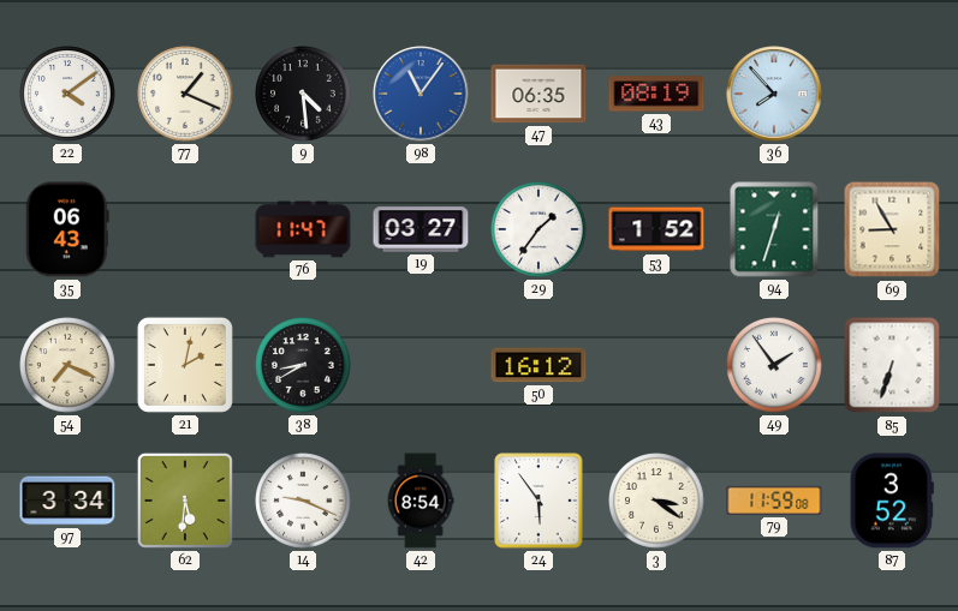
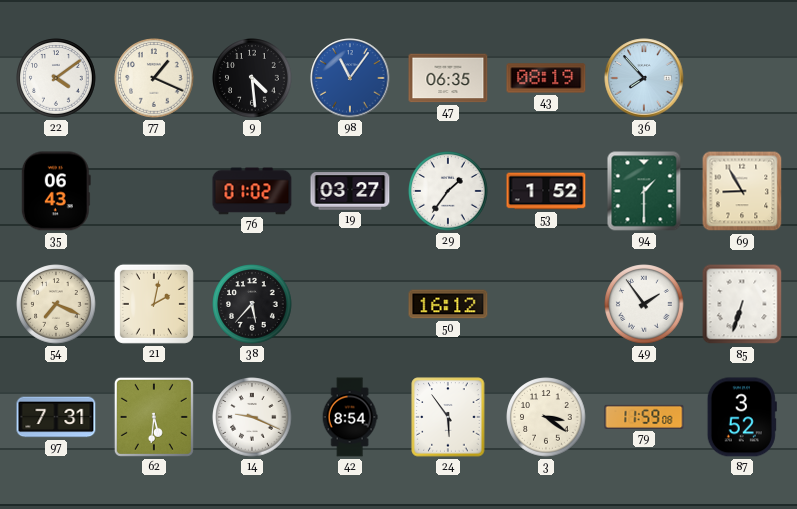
76: 11:47 -> 01:02
94: 12:33 -> 1:30
38: 8:40 -> 5:37
97: 3:34 -> 7:31
